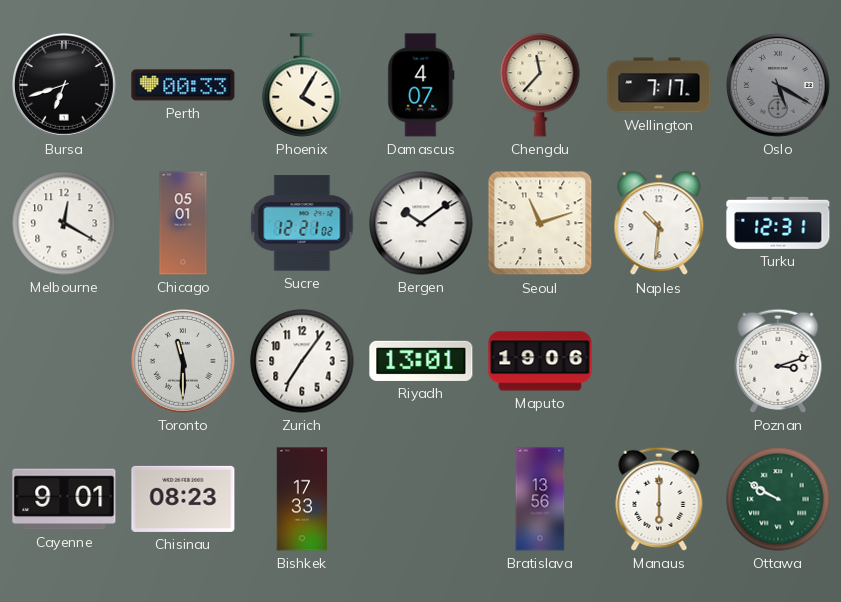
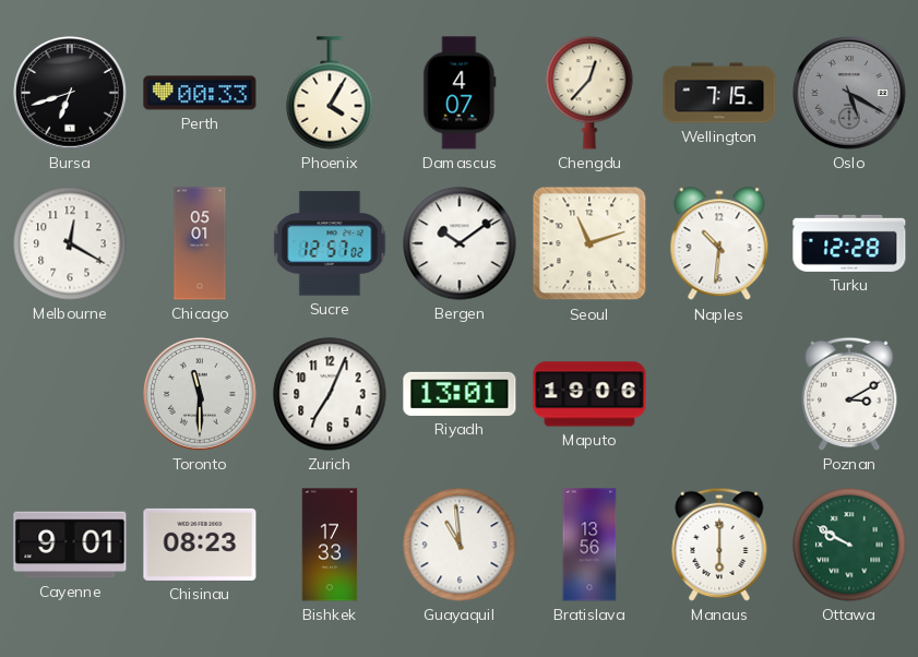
Chengdu: 11:37 -> 12:37
Wellington: 7:17 -> 7:15
Sucre: 12:21 -> 12:57
Turku: 12:31 -> 12:28
Zurich: 7:06 -> 7:04
Poznan: 3:12 -> 3:10
Guayaquil: none -> 10:59
